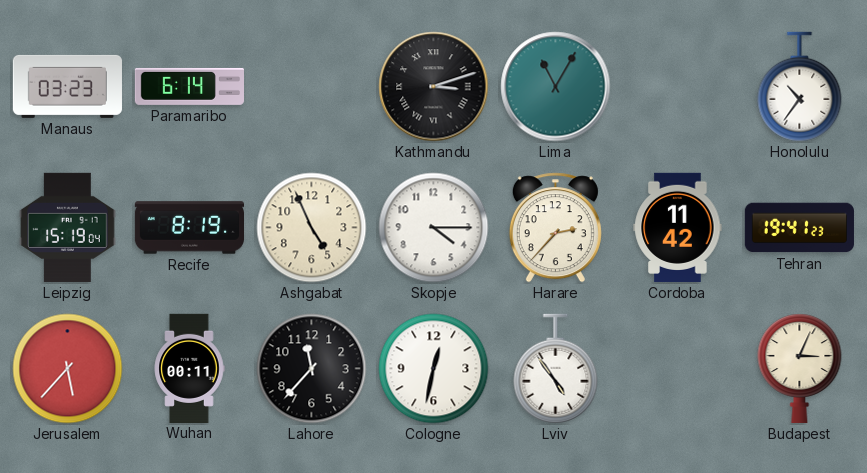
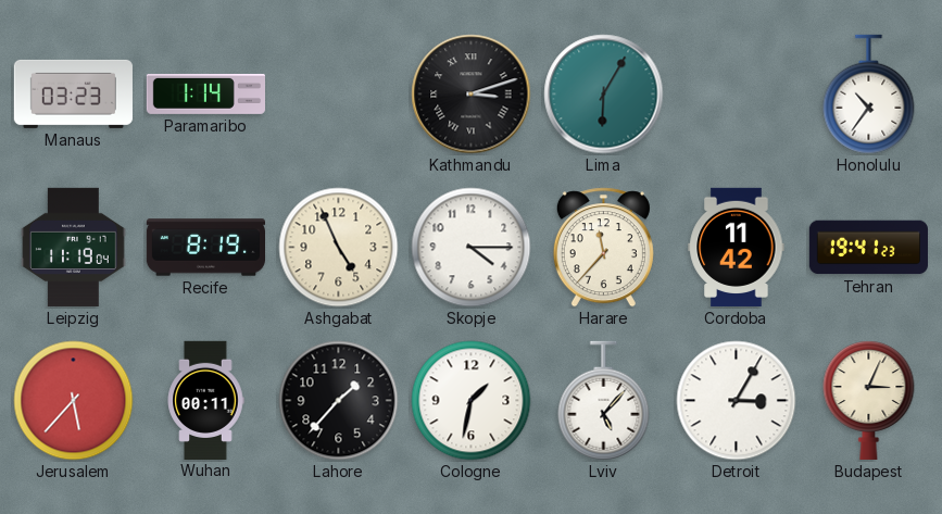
Paramaribo: 6:14 -> 1:14
Lima: 11:05 -> 6:05
Leipzig: 15:19 -> 11:19
Harare: 2:37 -> 11:37
Lahore: 11:37 -> 1:37
Cologne: 12:32 -> 1:32
Lviv: 4:54 -> 5:07
Detroit: none -> 3:05
